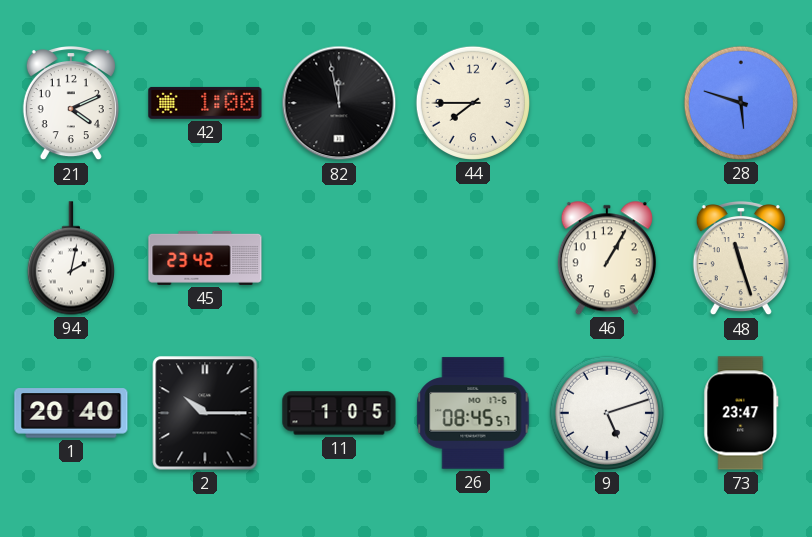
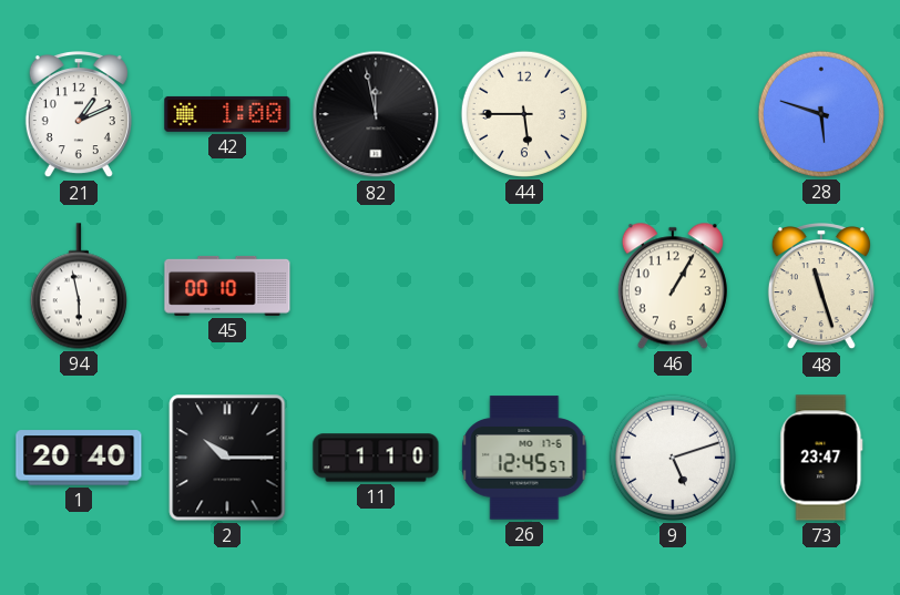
21: 4:11 -> 1:11
44: 7:45 -> 5:45
94: 2:02 -> 5:58
45: 23:42 -> 00:10
11: 1:05 -> 1:10
26: 08:45 -> 12:45
